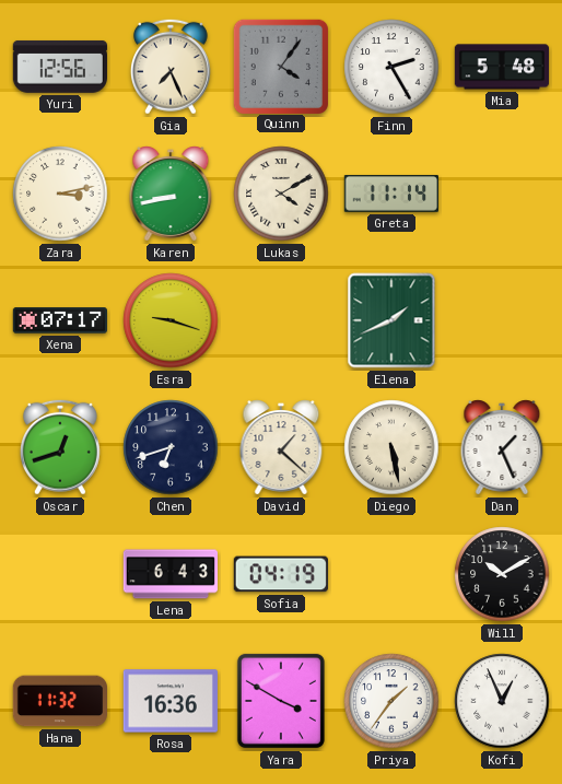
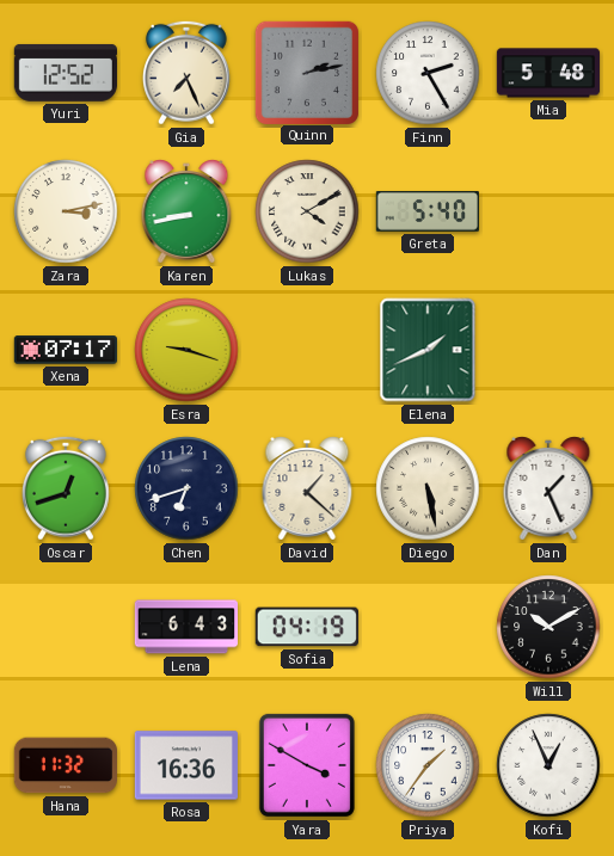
Yuri: 12:56 -> 12:52
Quinn: 4:06 -> 2:13
Greta: 11:14 -> 5:40
